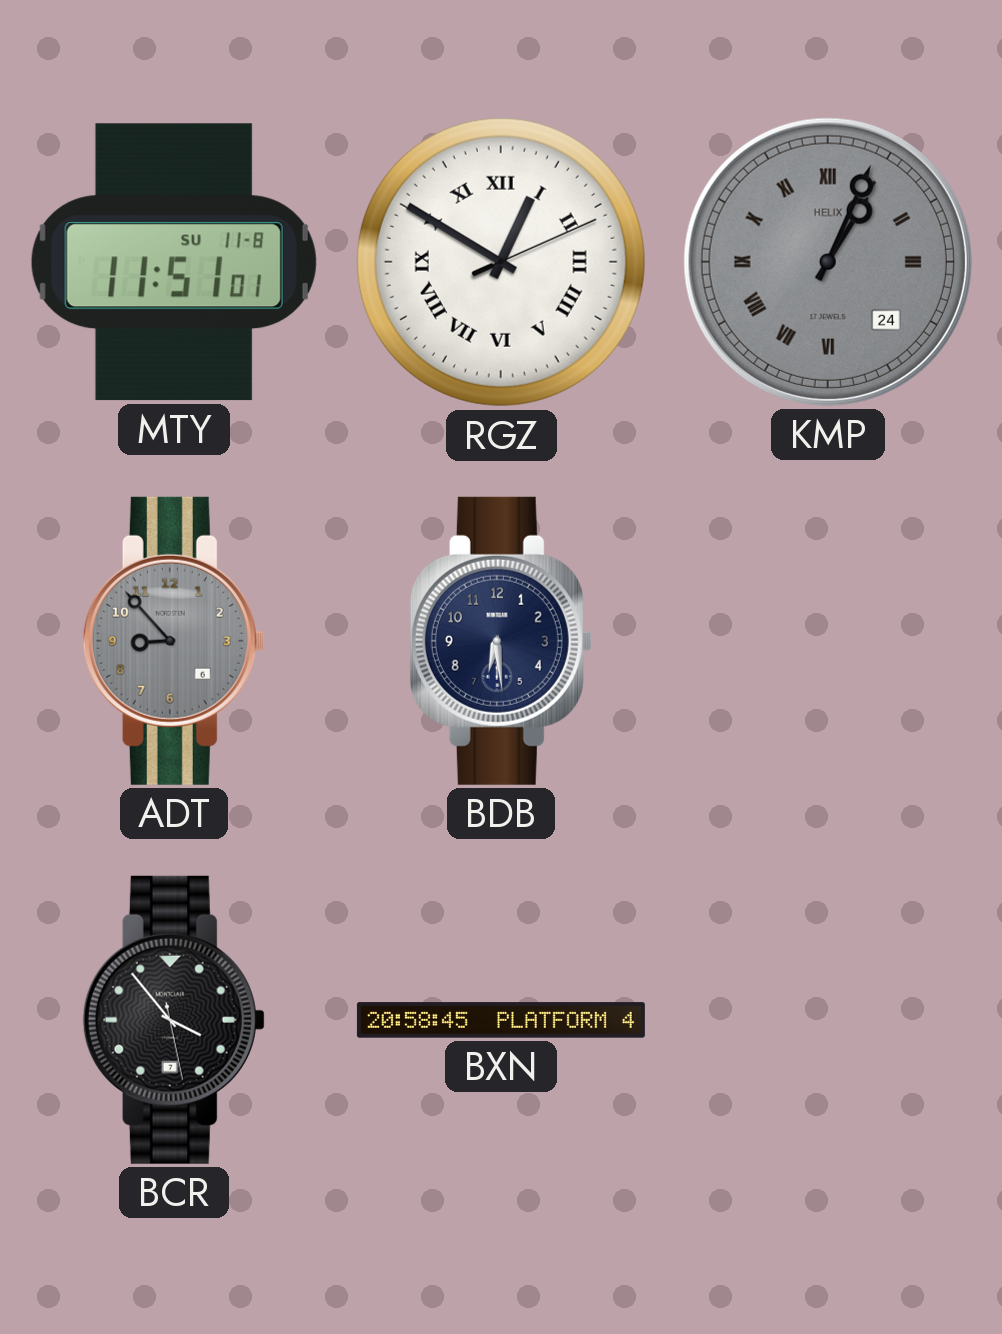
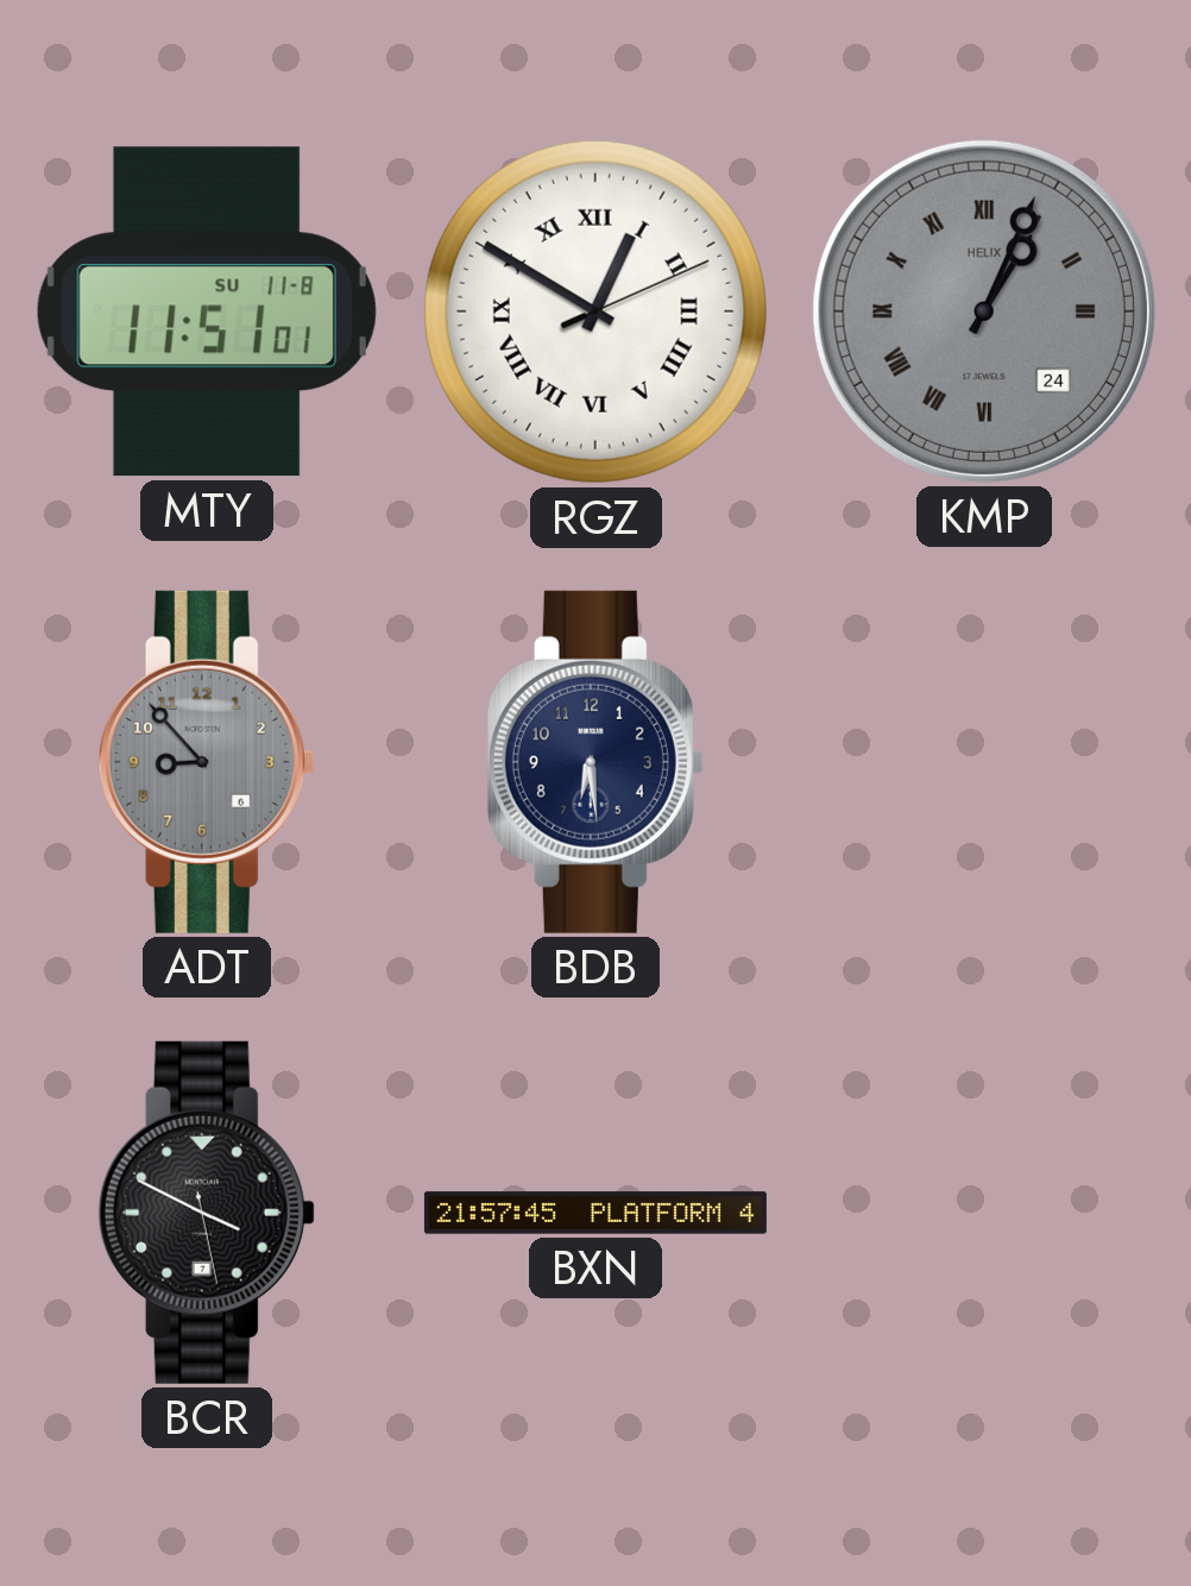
BCR: 3:53 -> 3:49
BXN: 20:58 -> 21:57
